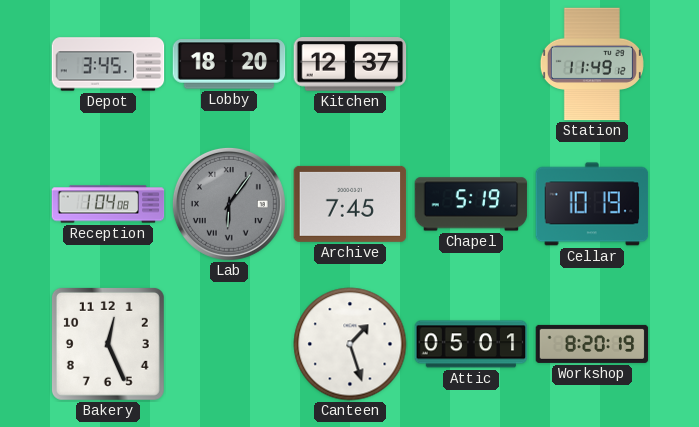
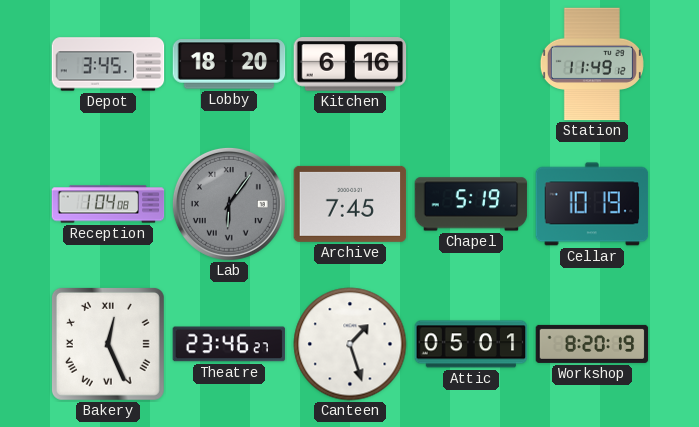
Kitchen: 12:37 -> 6:16
Bakery numerals: Arabic -> Roman
Theatre: none -> 23:46
